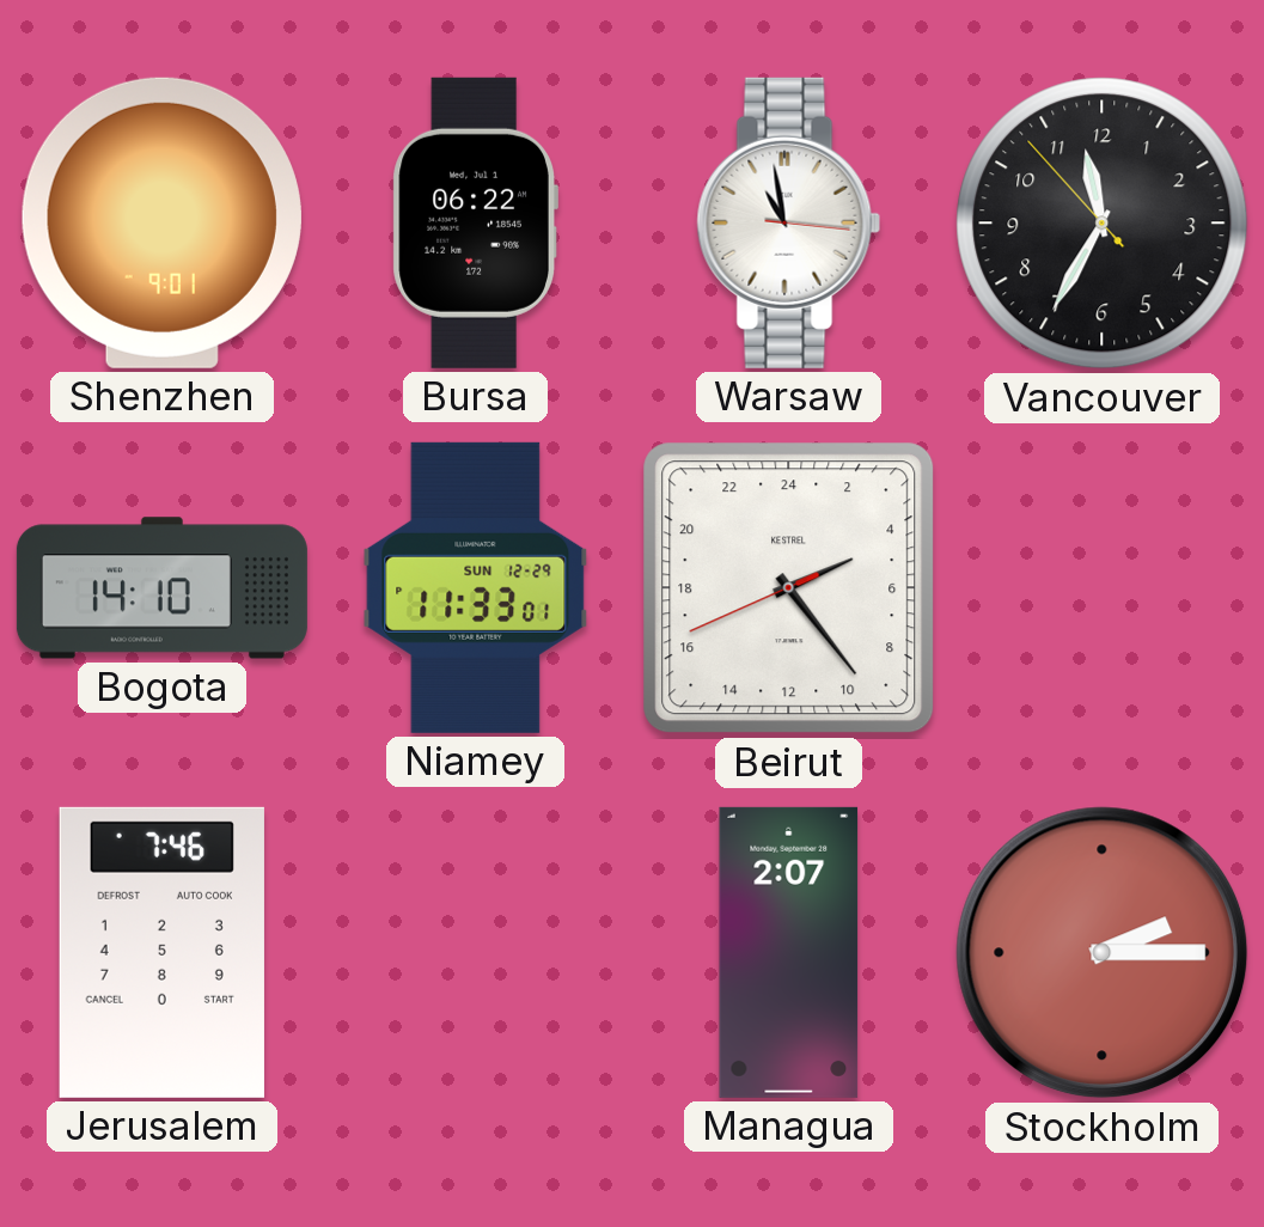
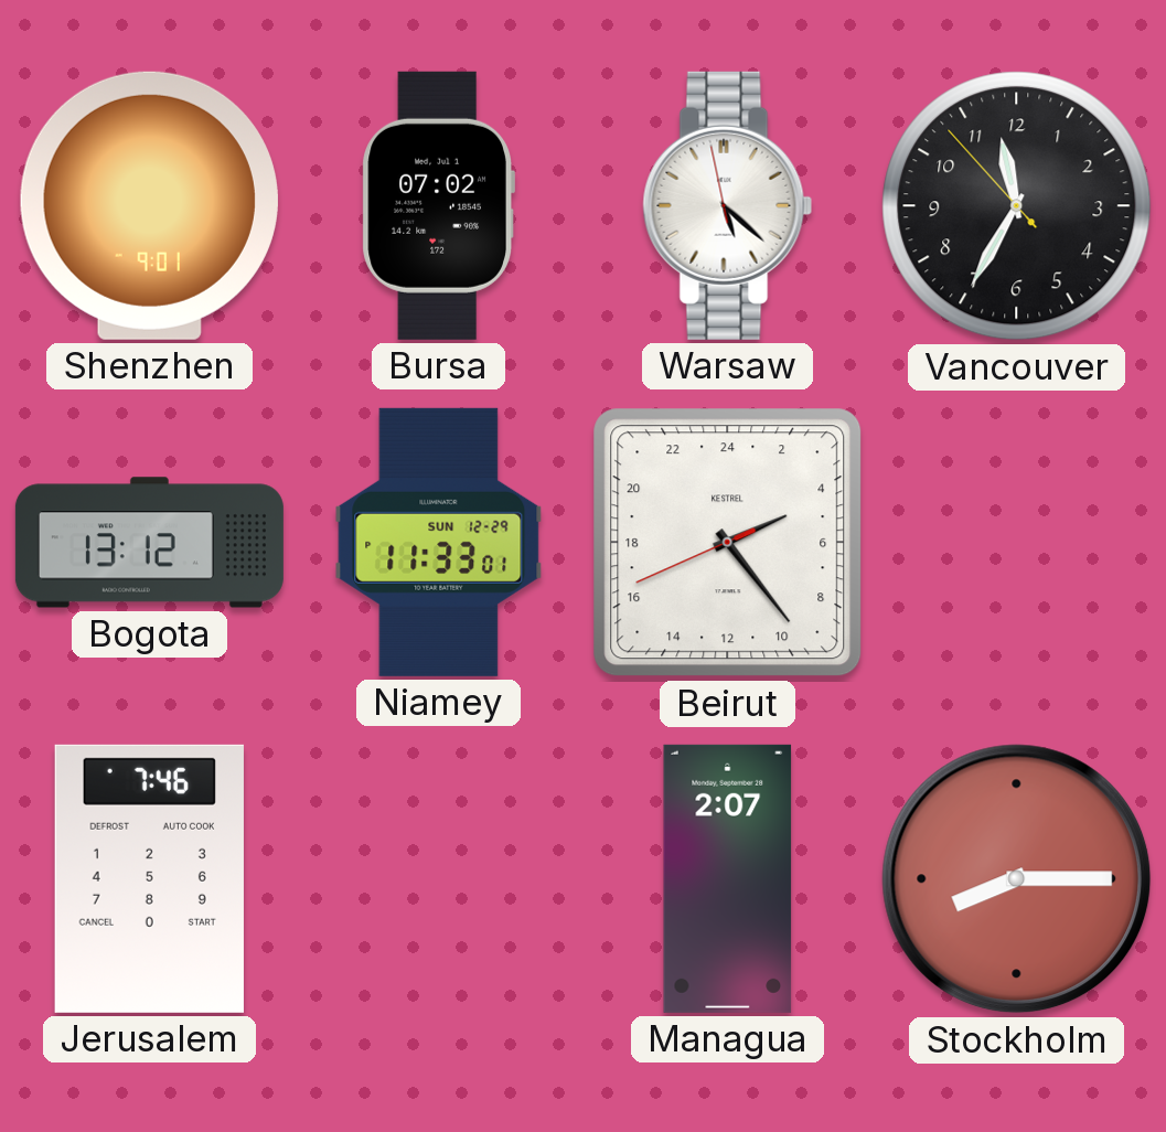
Bursa: 06:22 -> 07:02
Warsaw: 10:58 -> 5:21
Bogota: 14:10 -> 13:12
Stockholm: 2:15 -> 8:15
